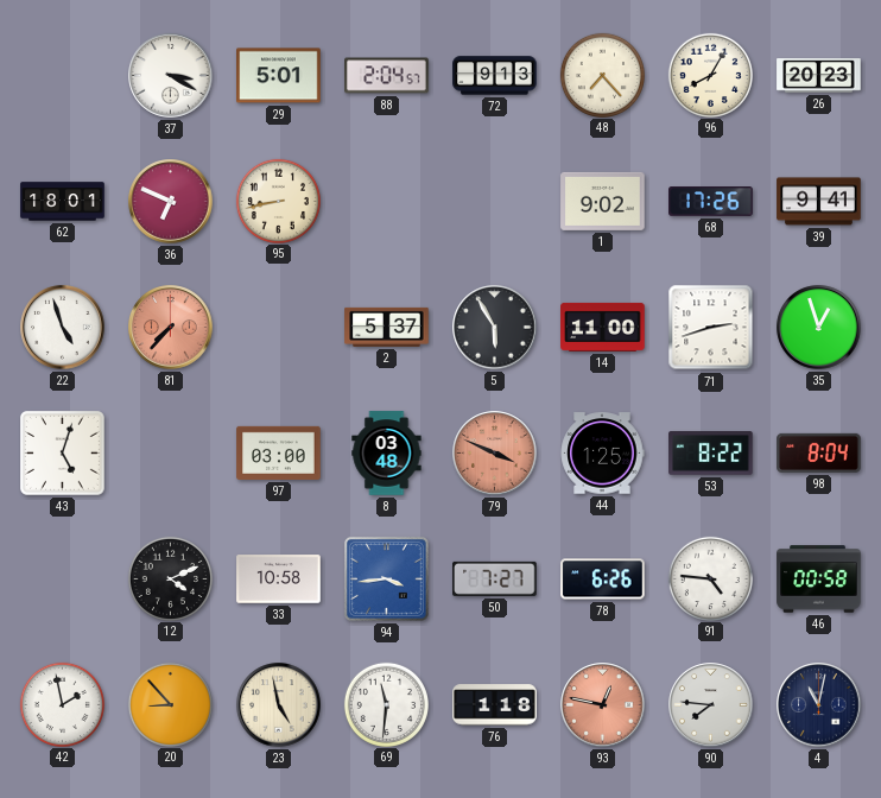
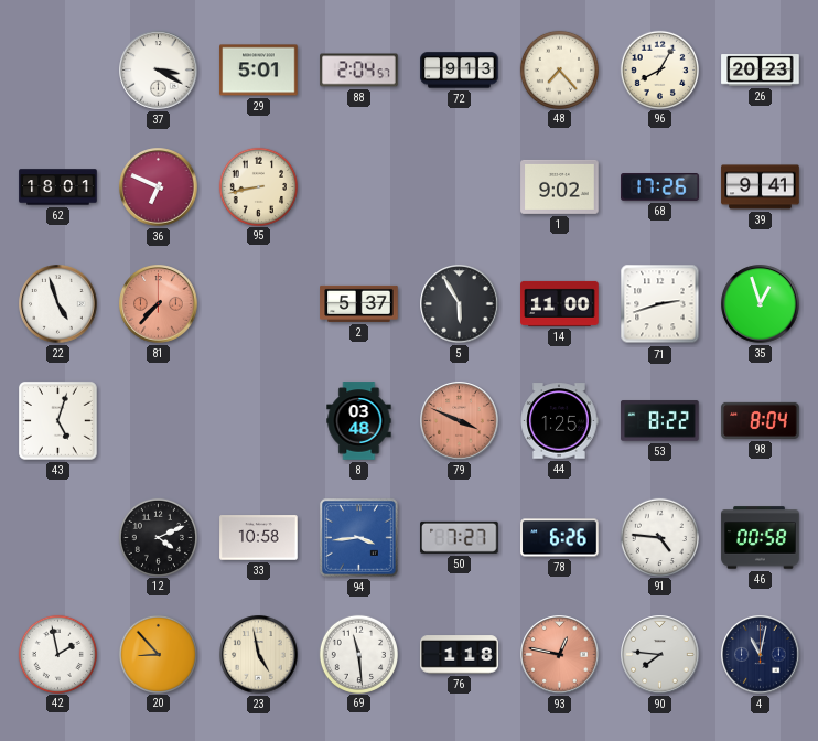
97: 03:00 -> none
69: 11:31 -> 11:29
